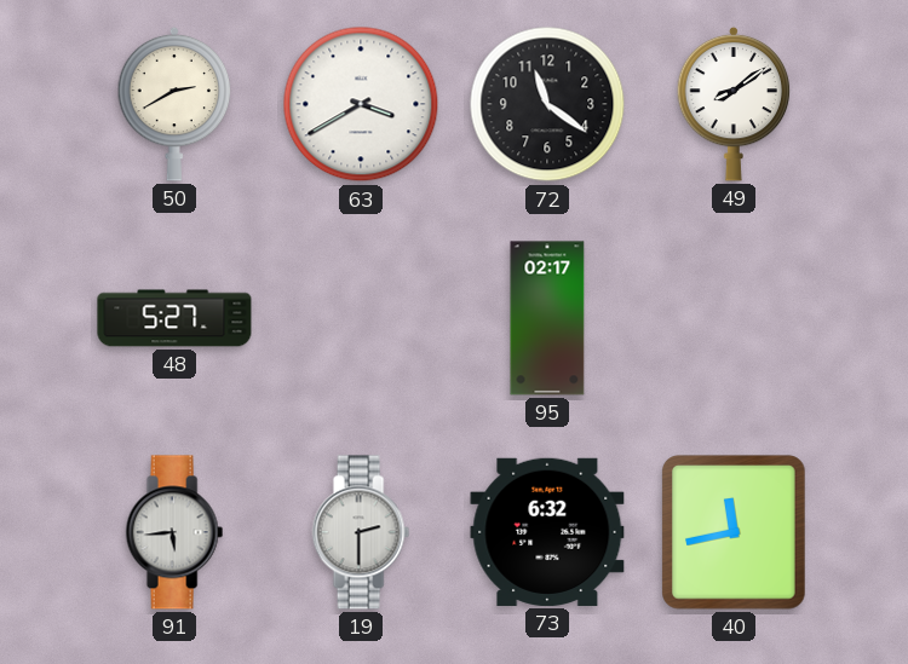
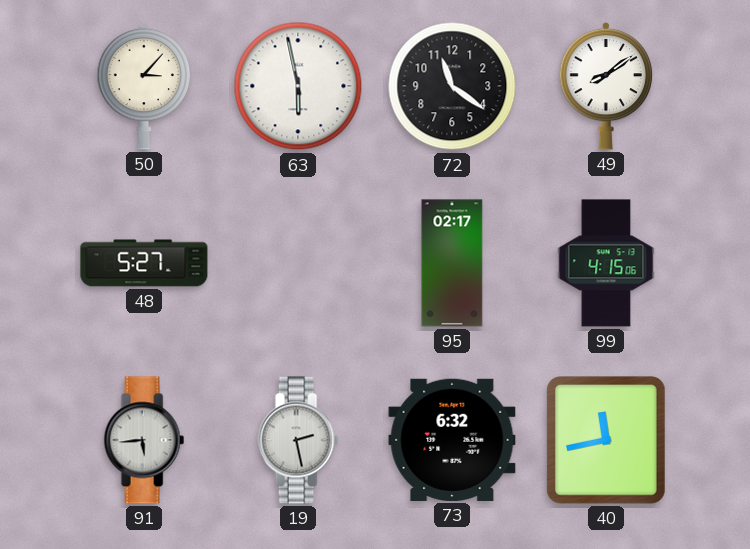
50: 2:40 -> 3:07
63: 3:40 -> 5:58
99: none -> 4:15
19: 2:30 -> 2:28
